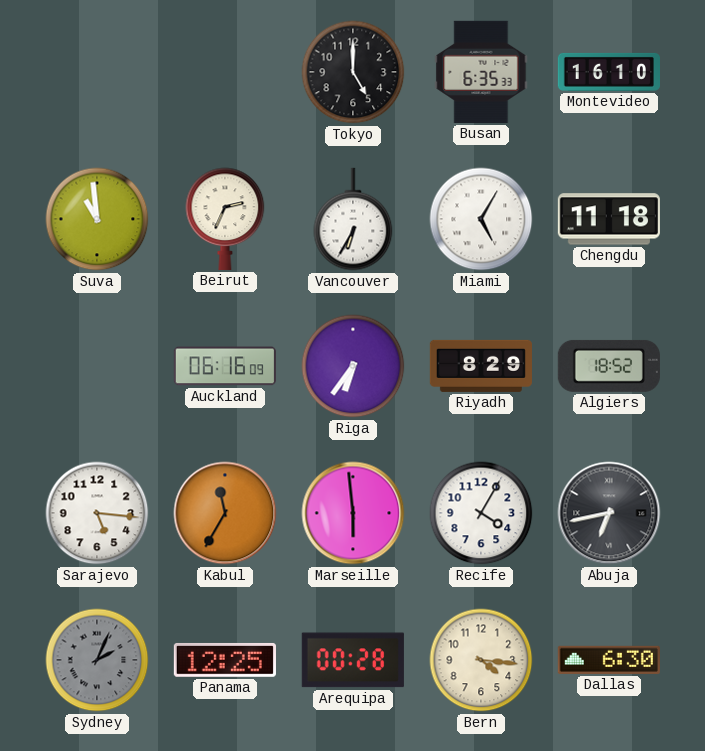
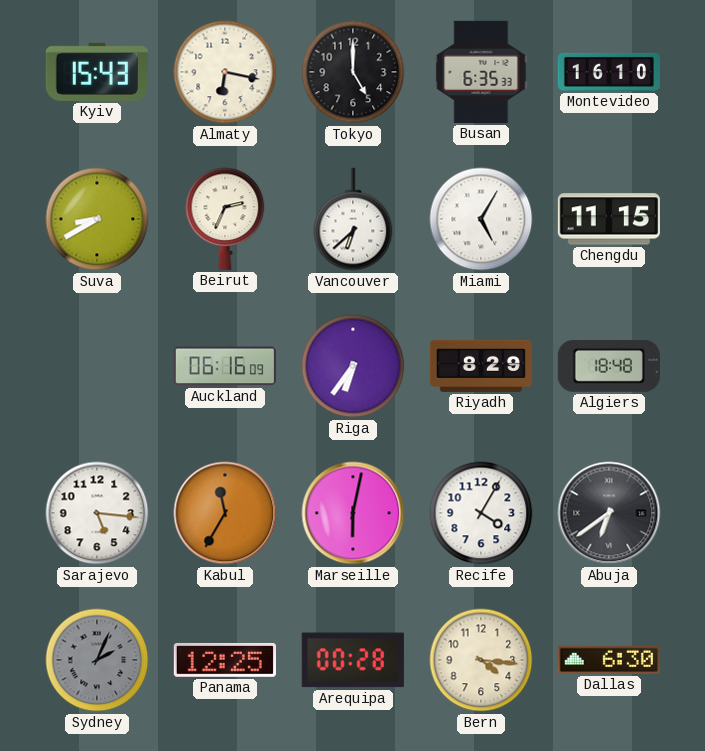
Kyiv: none -> 15:43
Almaty: none -> 6:17
Suva: 10:59 -> 8:40
Vancouver: 6:35 -> 6:38
Chengdu: 11:18 -> 11:15
Algiers: 18:52 -> 18:48
Marseille: 5:59 -> 6:02
Abuja: 6:43 -> 6:39
